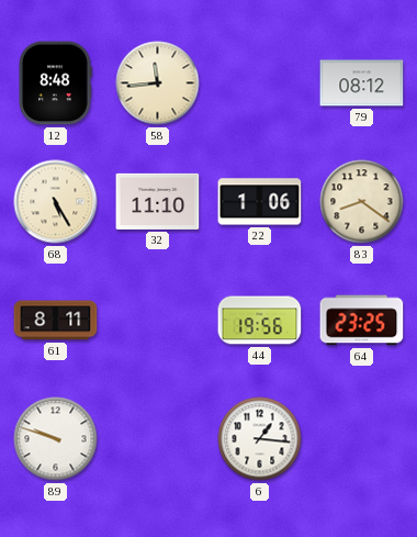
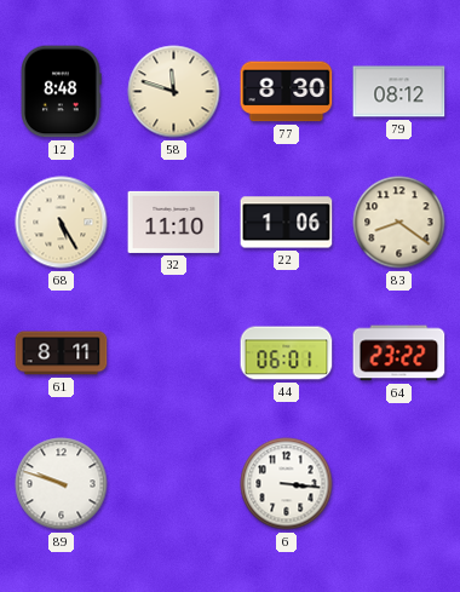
58: 11:44 -> 11:48
77: none -> 8:30
44: 19:56 -> 06:01
64: 23:25 -> 23:22
6: 1:16 -> 3:16
